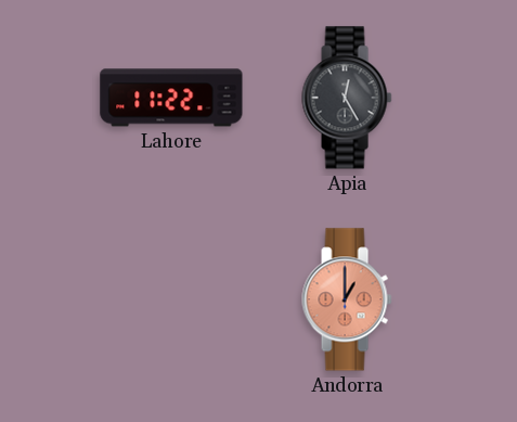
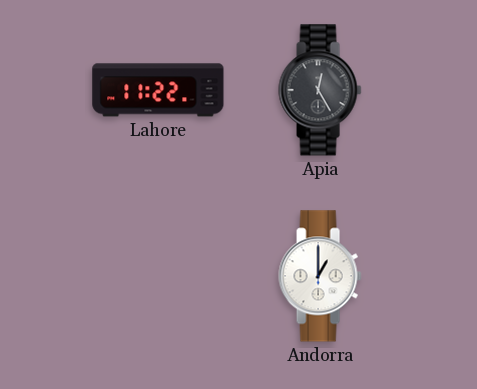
Andorra dial: salmon -> white
